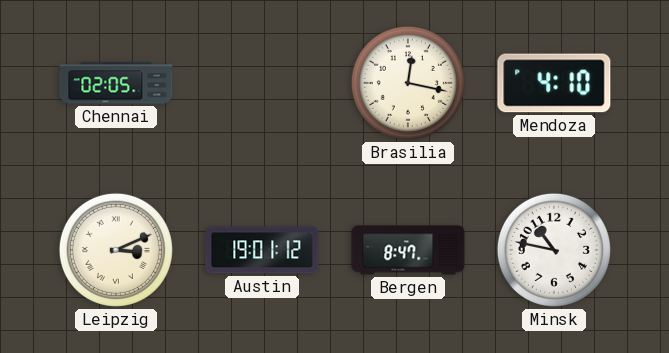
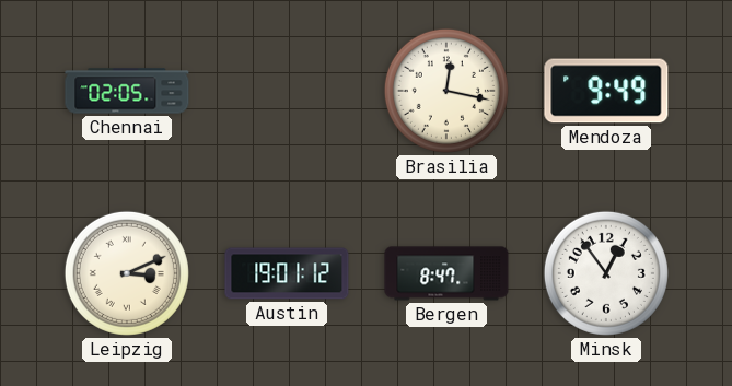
Mendoza: 4:10 -> 9:49
Minsk: 10:47 -> 12:54
